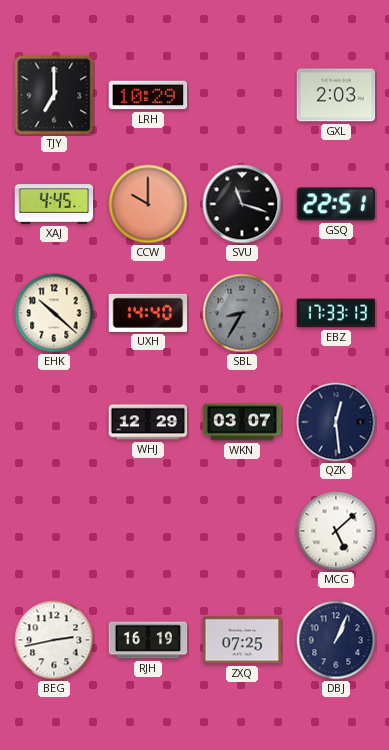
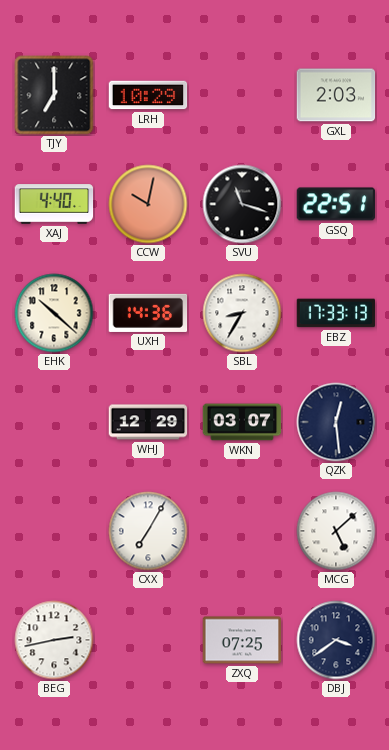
XAJ: 4:45 -> 4:40
CCW: 10:00 -> 10:02
UXH: 14:40 -> 14:36
SBL dial: grey -> white
CXX: none -> 7:05
RJH: 16:19 -> none
DBJ: 1:04 -> 3:39
